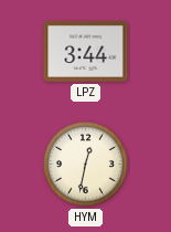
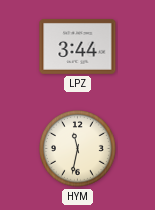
HYM: 12:32 -> 11:32
